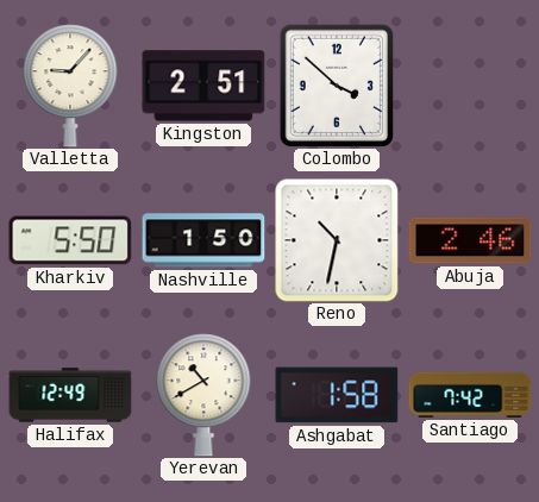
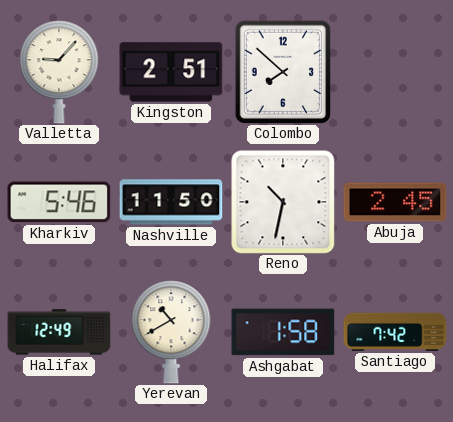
Colombo: 3:52 -> 7:52
Kharkiv: 5:50 -> 5:46
Nashville: 1:50 -> 11:50
Abuja: 2:46 -> 2:45
